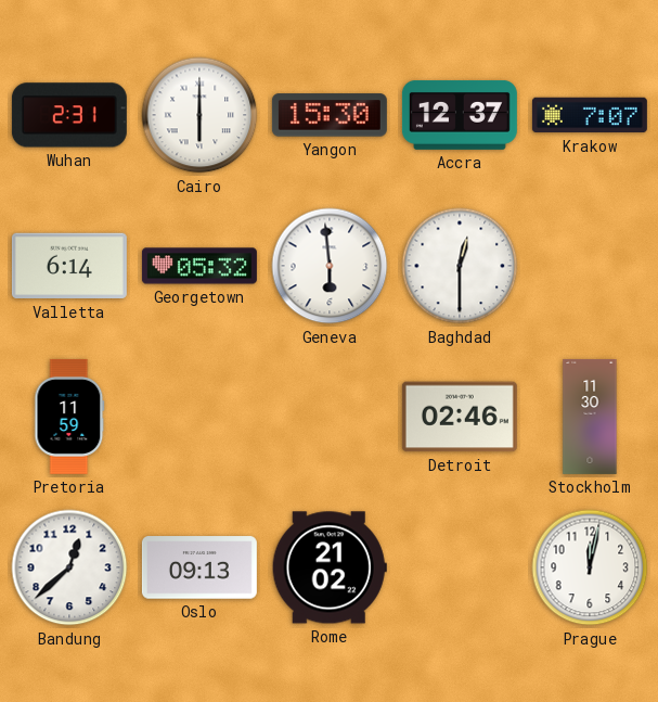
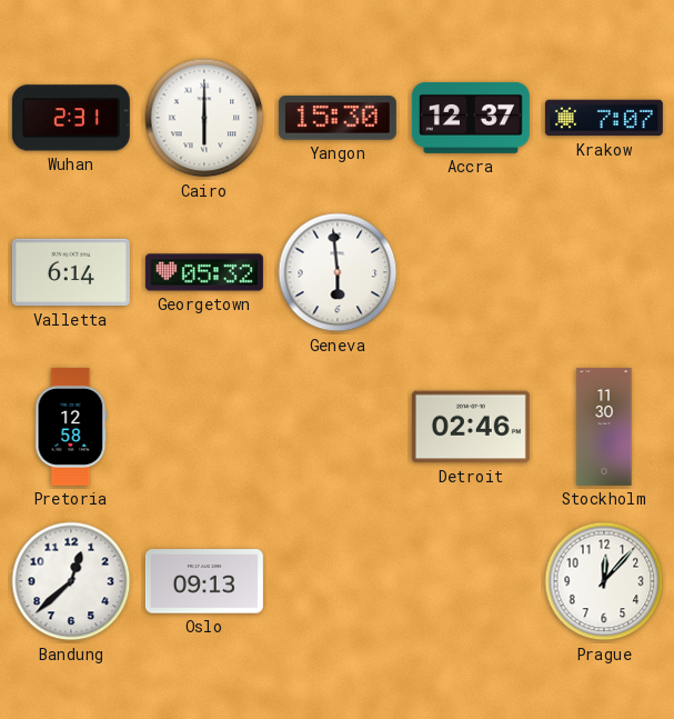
Baghdad: 12:30 -> none
Pretoria: 11:59 -> 12:58
Rome: 21:02 -> none
Prague: 12:02 -> 12:07
